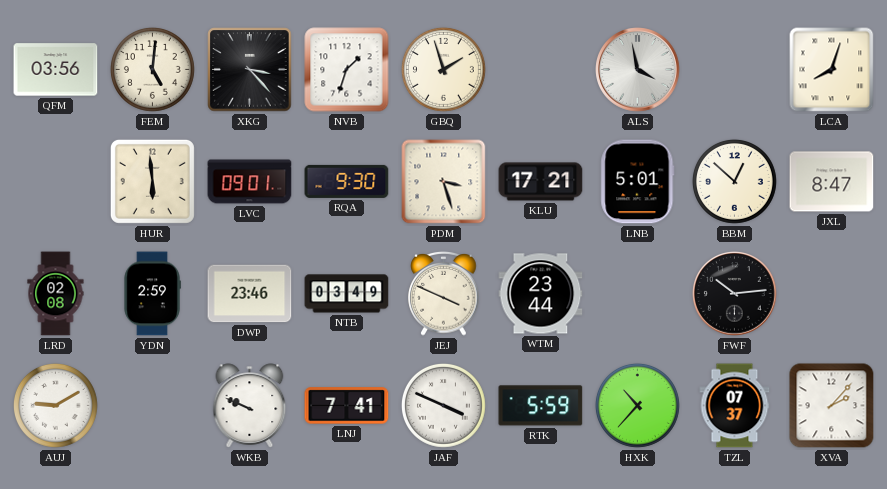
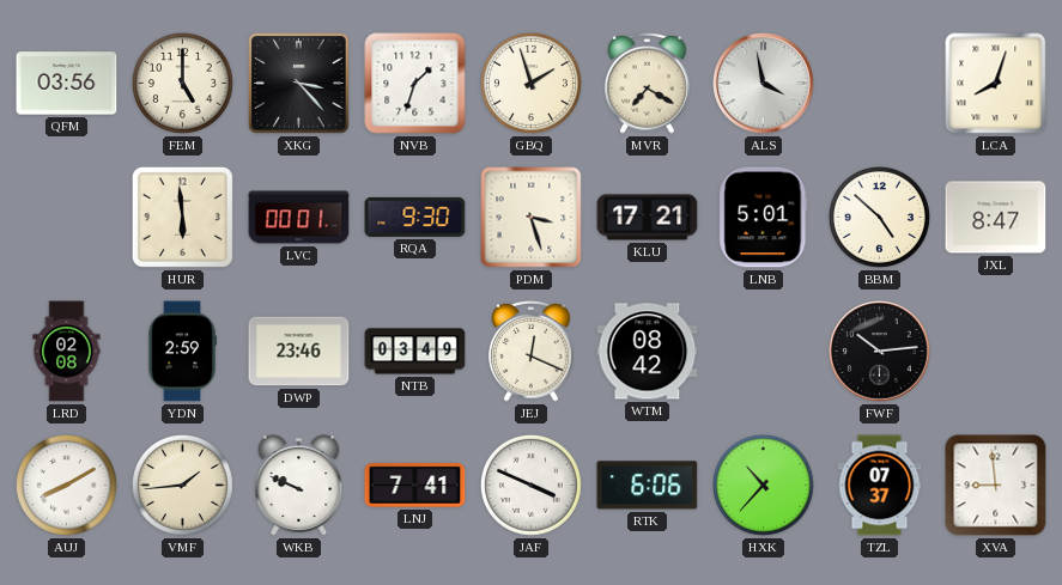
FEM: 5:01 -> 5:00
MVR: none -> 7:20
LVC: 09:01 -> 00:01
BBM: 12:52 -> 4:52
JEJ: 3:49 -> 12:19
WTM: 23:44 -> 08:42
AUJ: 9:10 -> 8:10
VMF: none -> 1:44
RTK: 5:59 -> 6:06
XVA: 2:07 -> 8:59
